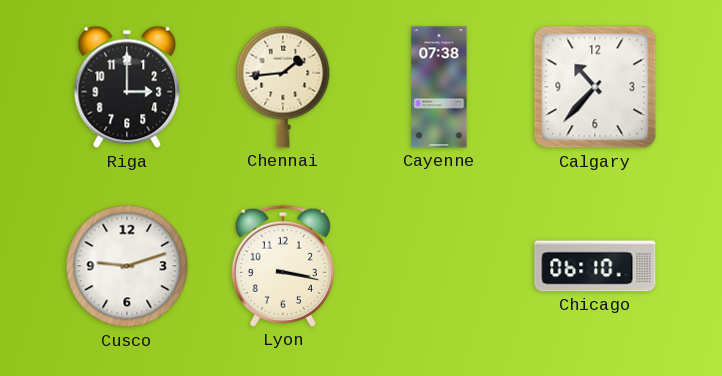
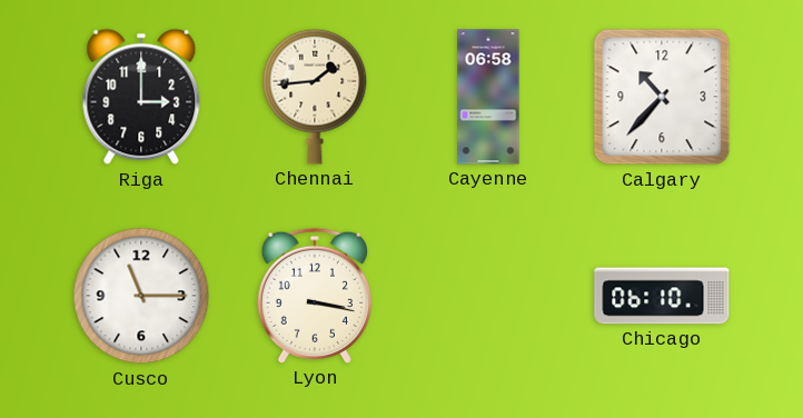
Cayenne: 07:38 -> 06:58
Cusco: 9:12 -> 11:15
